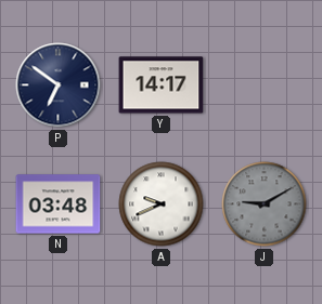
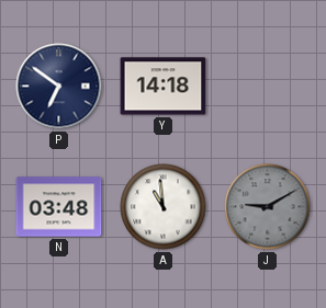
Y: 14:17 -> 14:18
A: 9:41 -> 10:59
